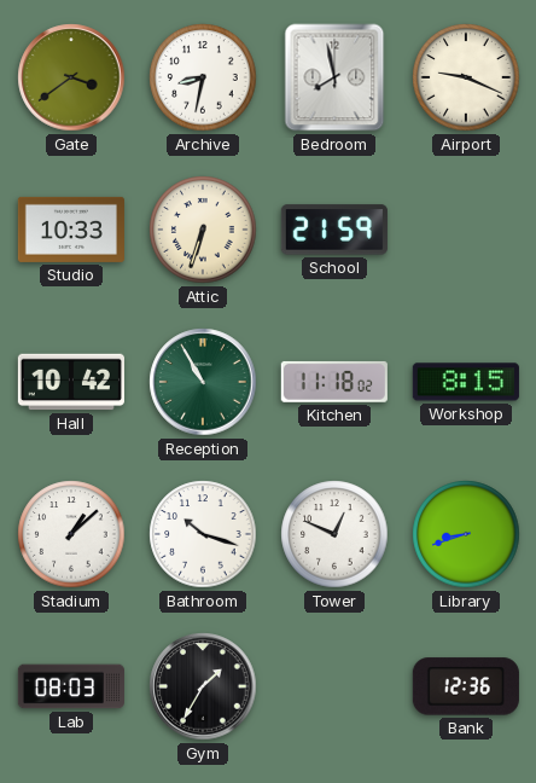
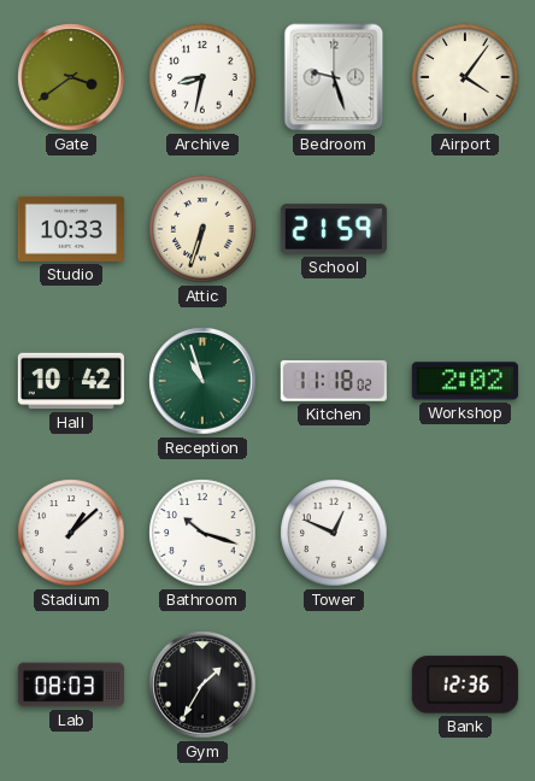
Bedroom: 7:58 -> 9:27
Airport: 9:19 -> 4:06
Reception: 10:55 -> 10:57
Workshop: 8:15 -> 2:02
Library: 8:42 -> none
